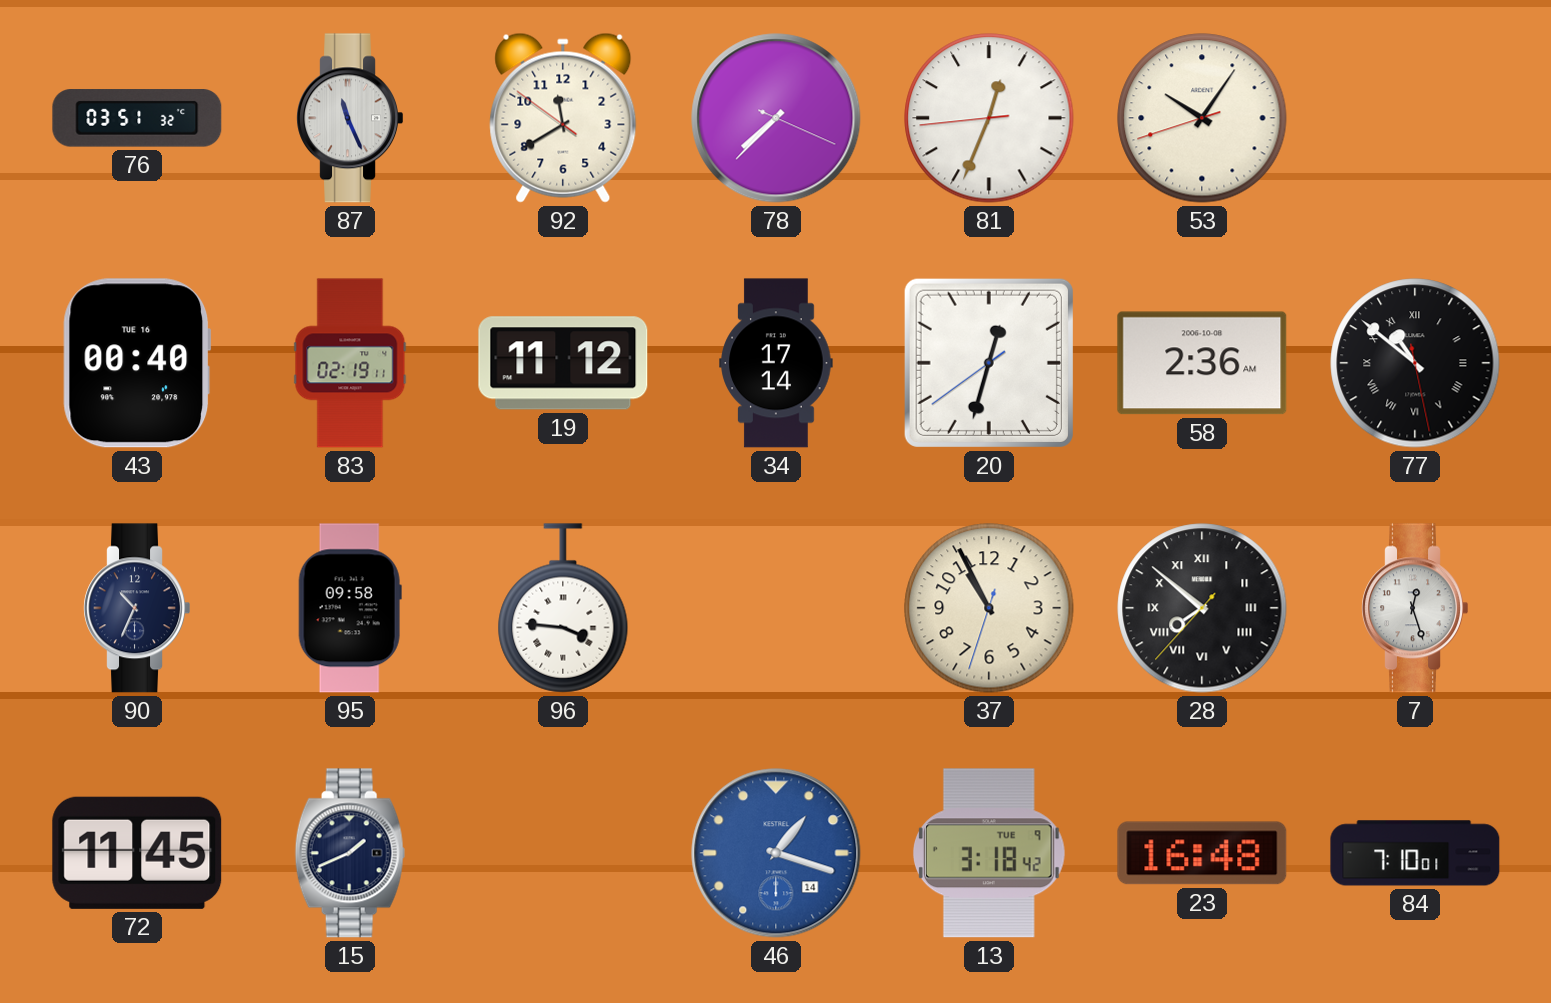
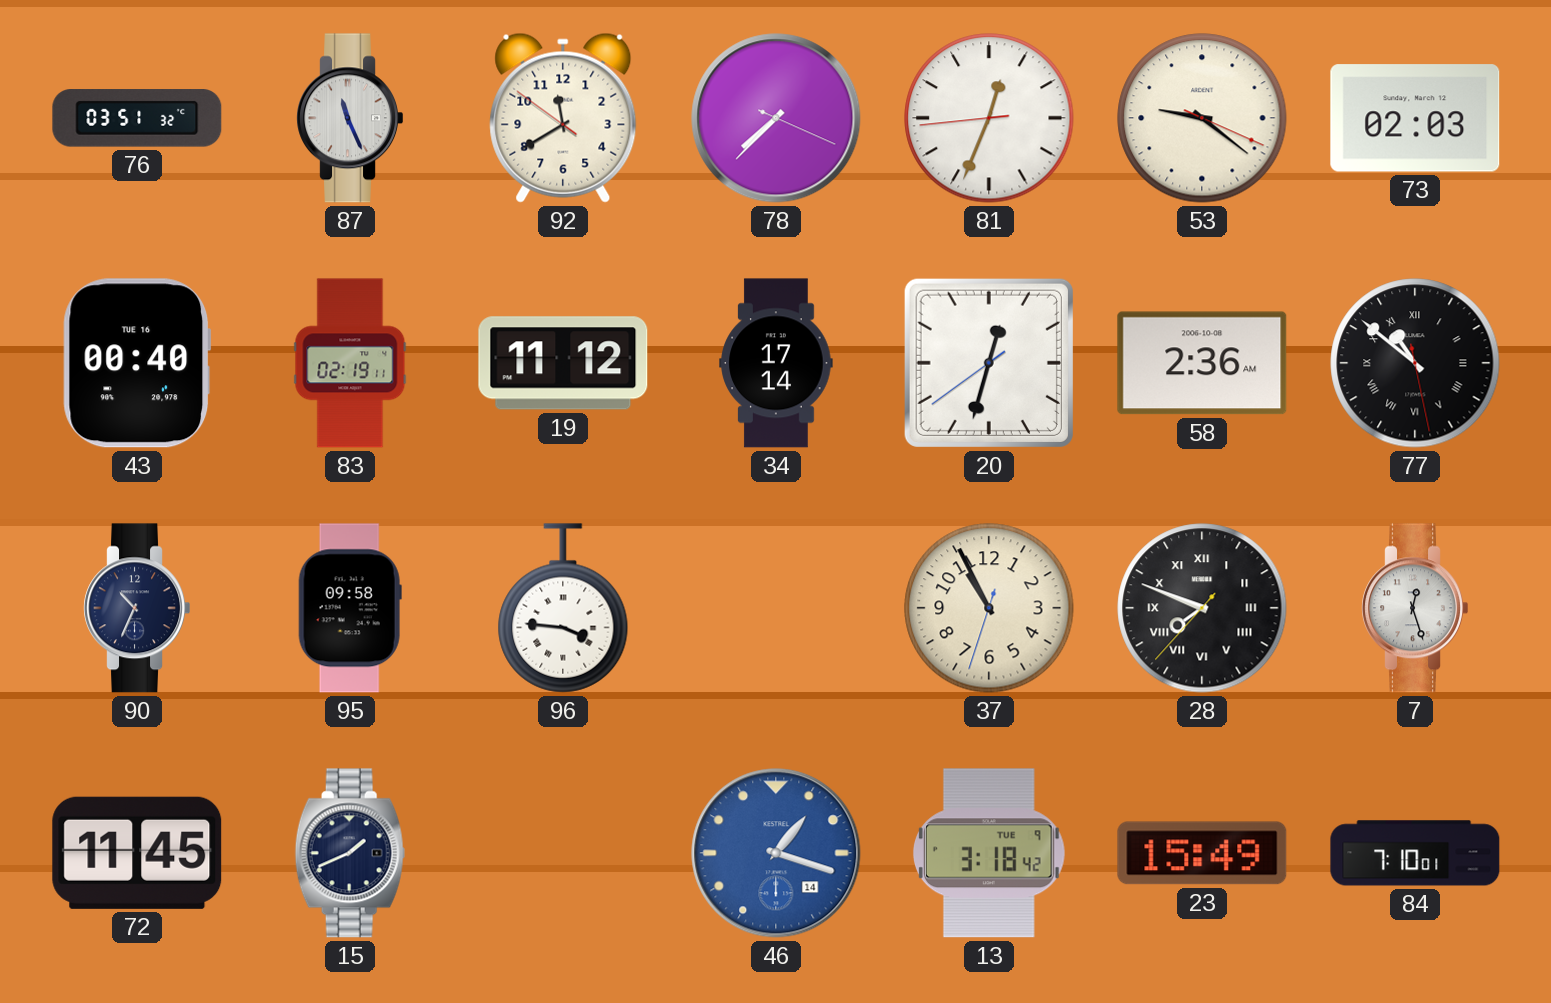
53: 10:05 -> 9:21
73: none -> 02:03
28: 7:51 -> 7:48
23: 16:48 -> 15:49
